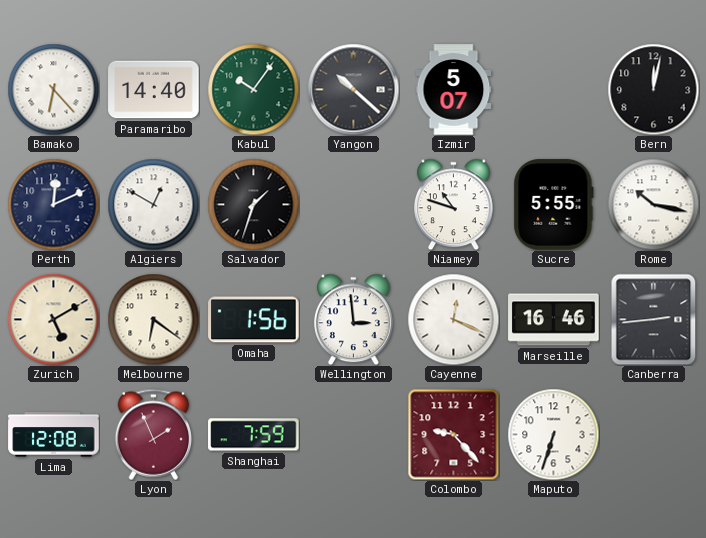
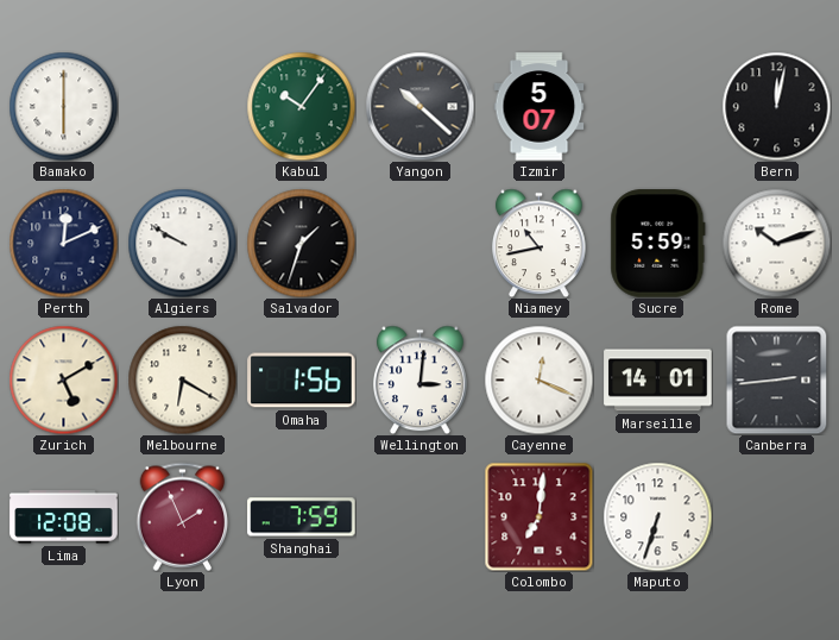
Bamako: 6:23 -> 6:00
Paramaribo: 14:40 -> none
Algiers: 12:50 -> 9:50
Niamey: 10:48 -> 10:43
Sucre: 5:55 -> 5:59
Rome: 10:17 -> 10:12
Melbourne: 6:21 -> 6:20
Wellington: 2:59 -> 3:01
Marseille: 16:46 -> 14:01
Colombo: 9:23 -> 7:01
